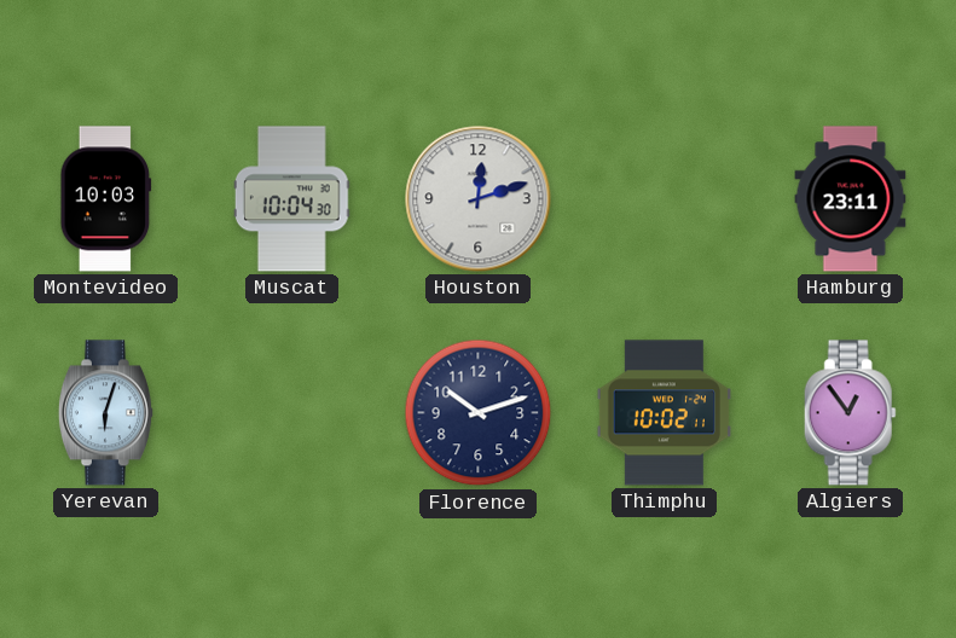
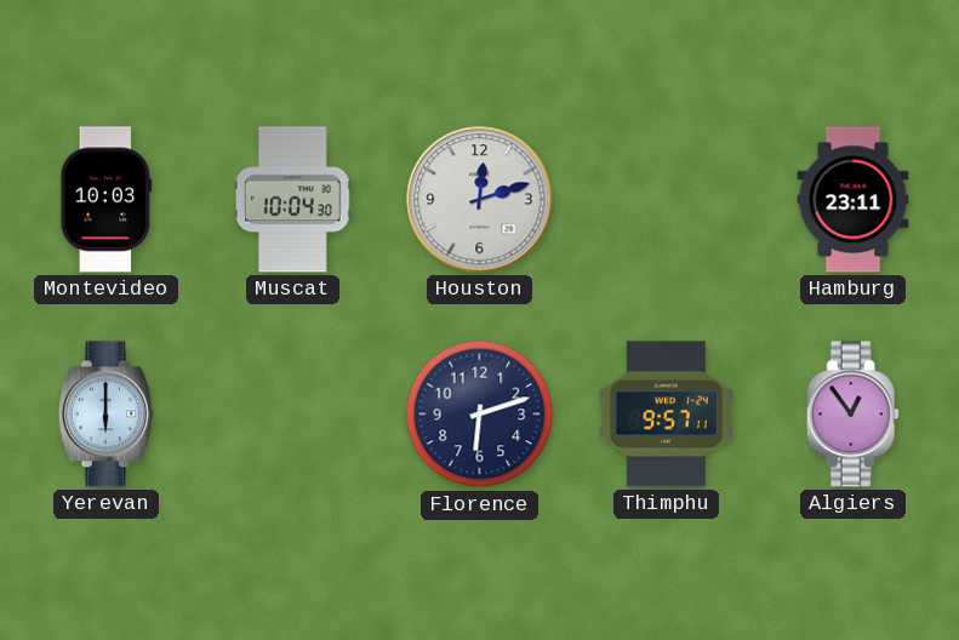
Yerevan: 6:03 -> 6:00
Florence: 10:12 -> 6:12
Thimphu: 10:02 -> 9:57
